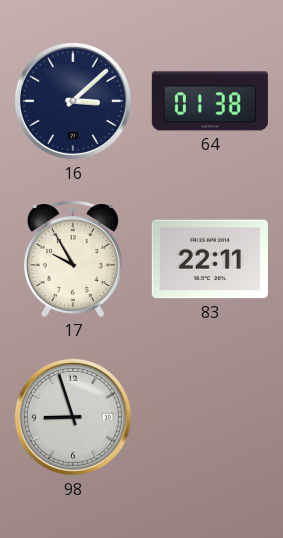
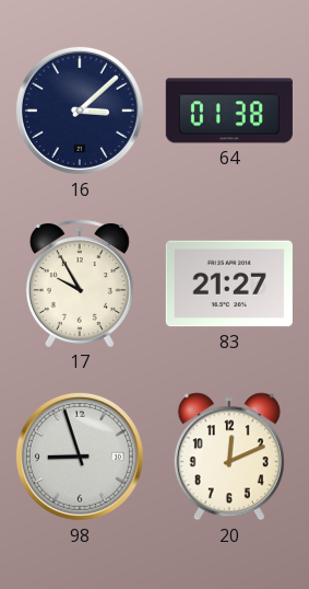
83: 22:11 -> 21:27
20: none -> 12:11
